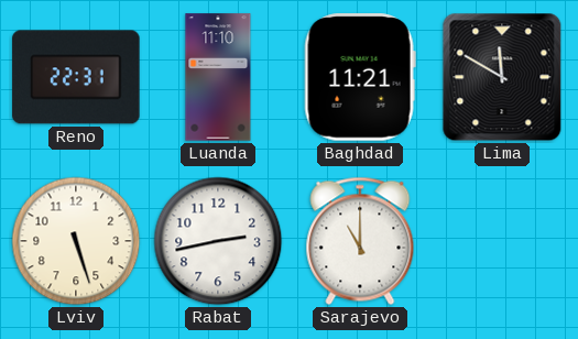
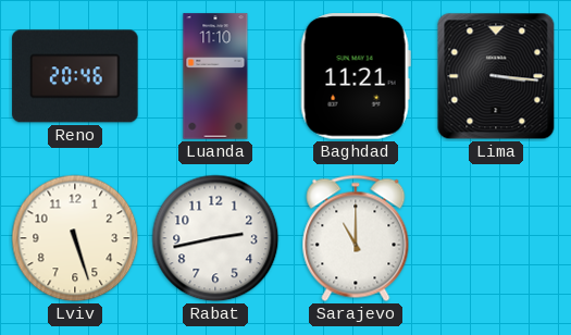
Reno: 22:31 -> 20:46
Lima: 11:50 -> 3:16
